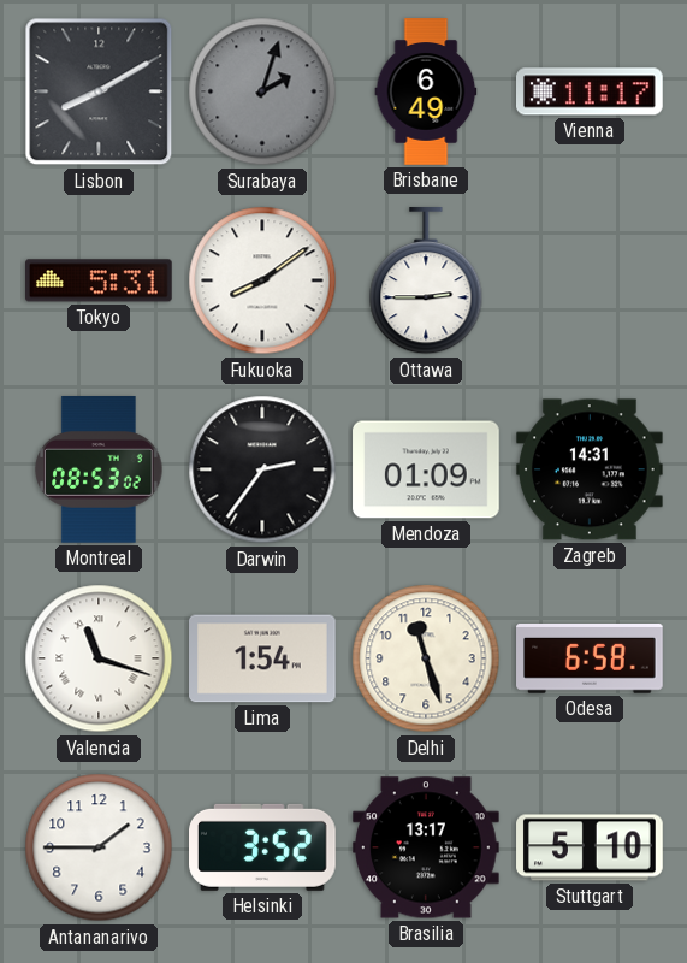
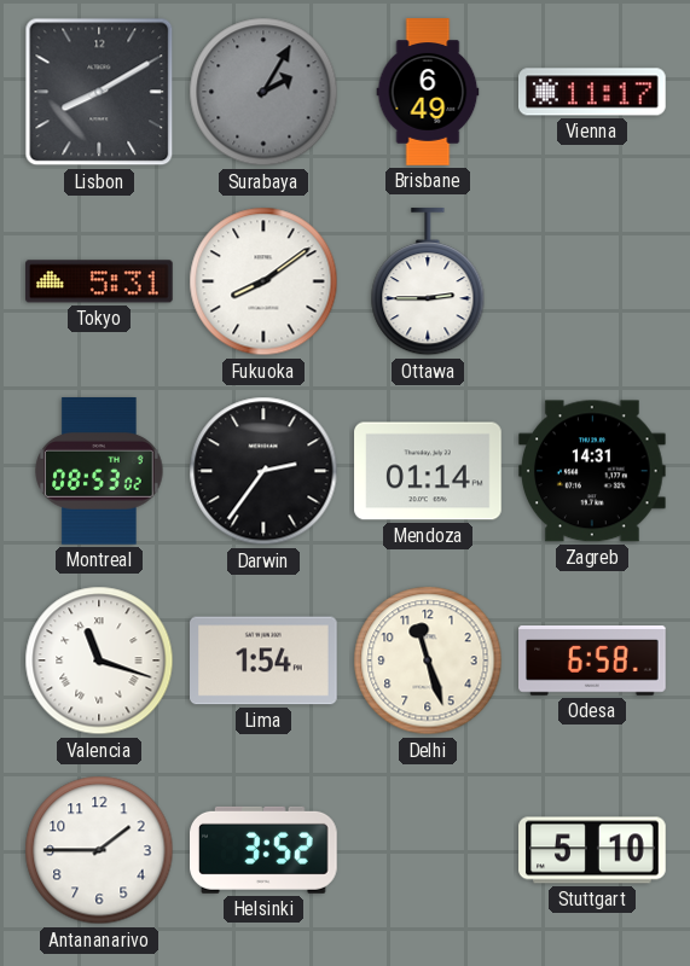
Surabaya: 2:03 -> 2:05
Mendoza: 01:09 -> 01:14
Brasilia: 13:17 -> none
